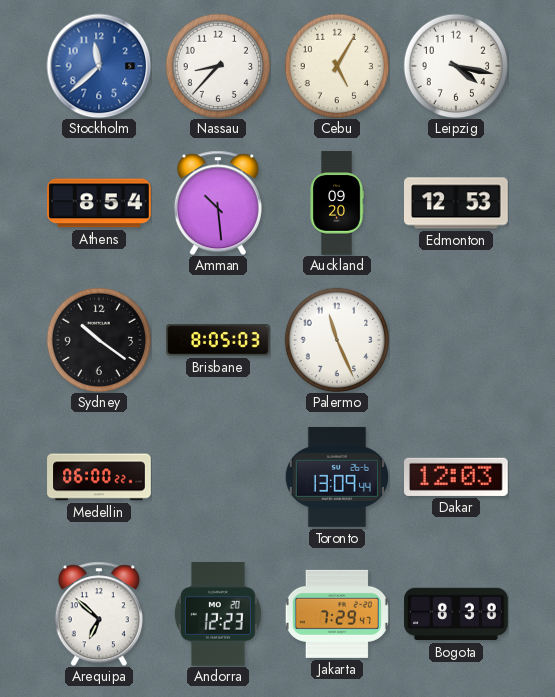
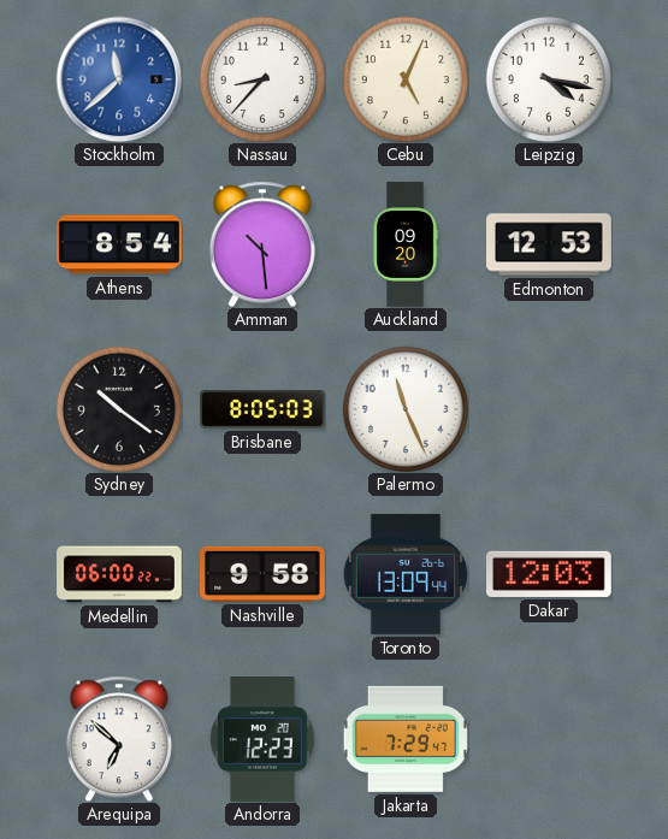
Cebu: 5:05 -> 5:04
Nashville: none -> 9:58
Bogota: 8:38 -> none
